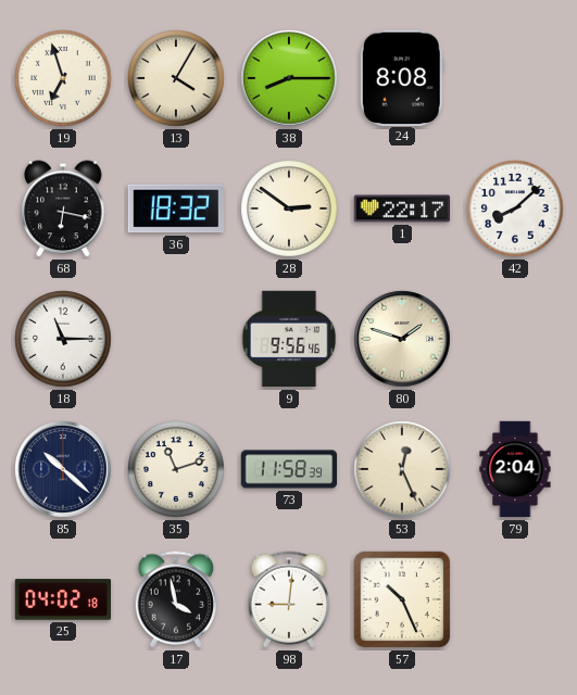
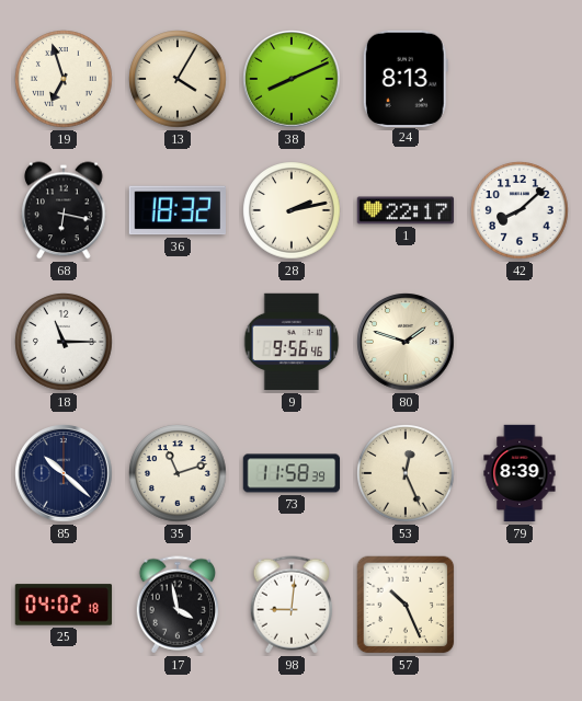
38: 8:15 -> 8:11
24: 8:08 -> 8:13
28: 2:51 -> 2:13
79: 2:04 -> 8:39
